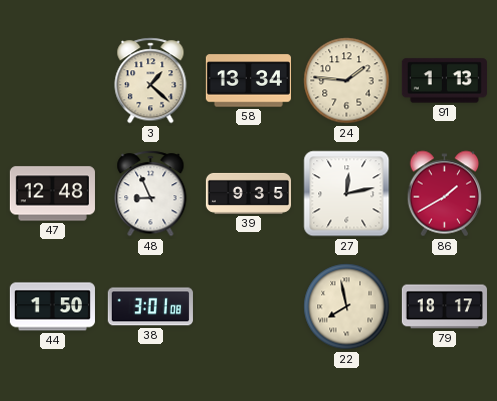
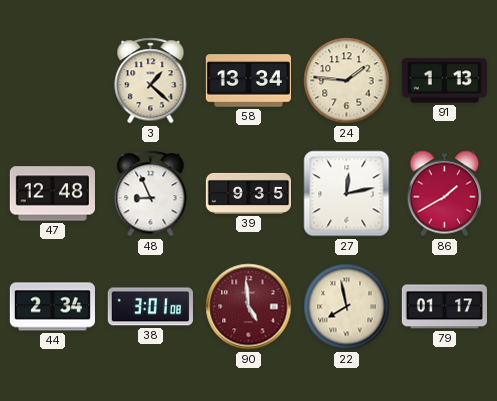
44: 1:50 -> 2:34
90: none -> 4:59
79: 18:17 -> 01:17
